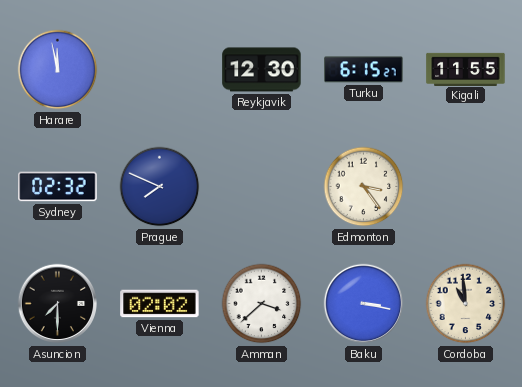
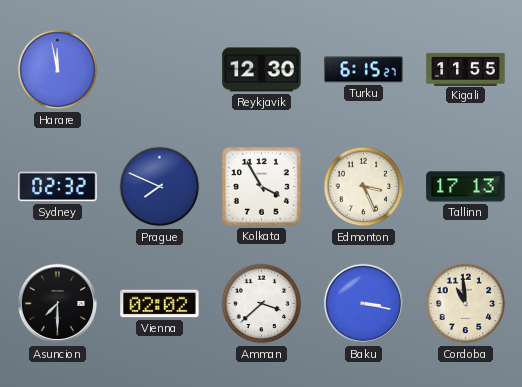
Kolkata: none -> 3:55
Edmonton: 3:24 -> 3:26
Tallinn: none -> 17:13
